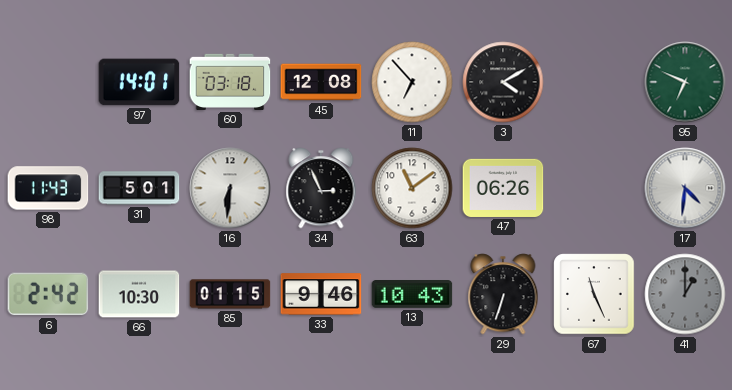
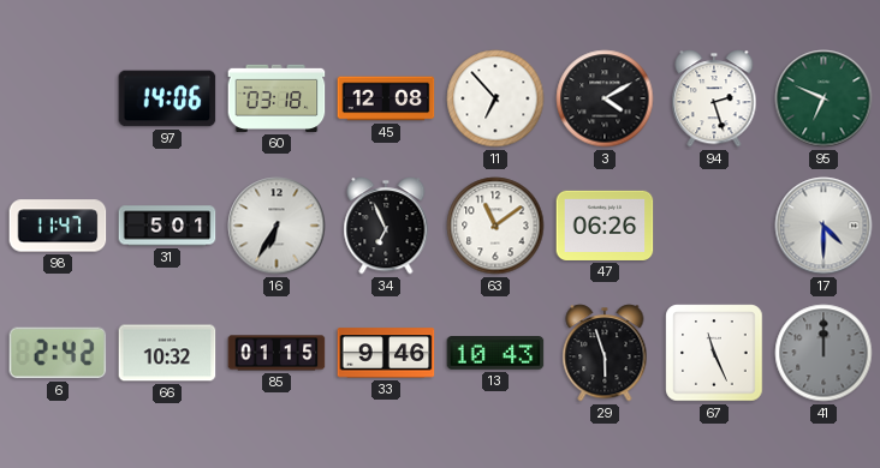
97: 14:01 -> 14:06
94: none -> 2:27
98: 11:43 -> 11:47
16: 6:31 -> 6:35
34: 2:56 -> 6:56
17: 4:31 -> 4:30
66: 10:30 -> 10:32
29: 6:33 -> 5:57
41: 1:00 -> 12:00
